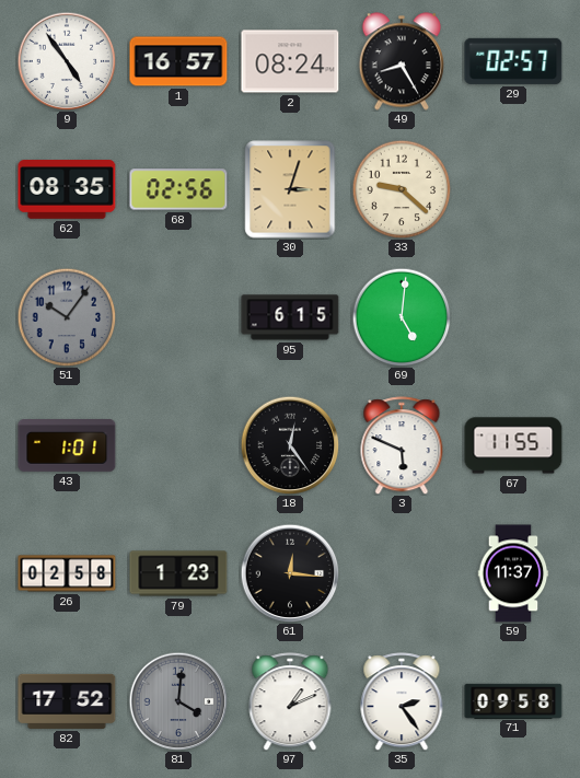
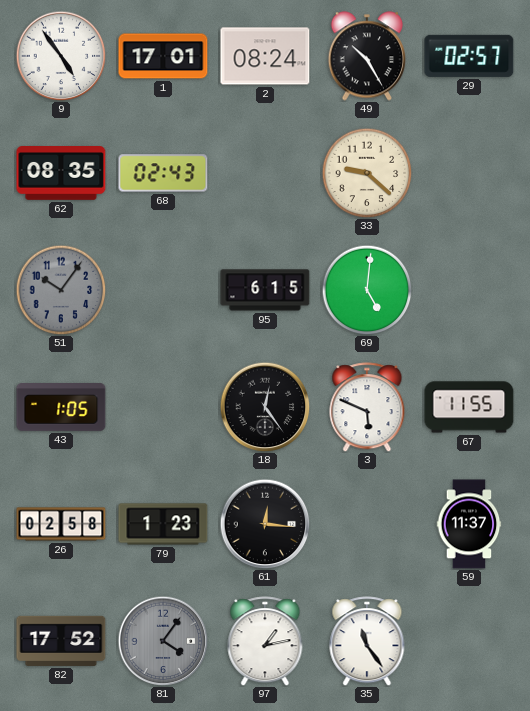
1: 16:57 -> 17:01
49: 8:25 -> 10:25
68: 02:56 -> 02:43
30: 3:03 -> none
43: 1:01 -> 1:05
81: 4:01 -> 4:06
97: 1:11 -> 1:13
35: 2:24 -> 11:24
71: 09:58 -> none
